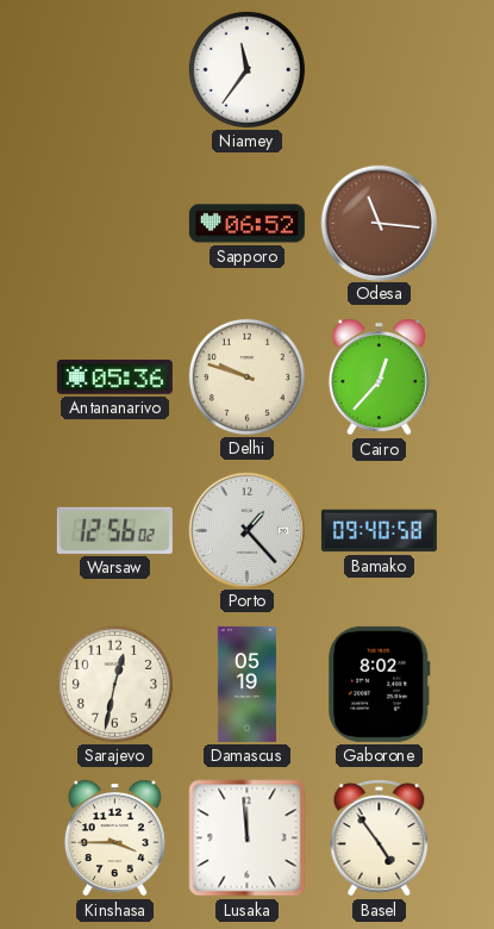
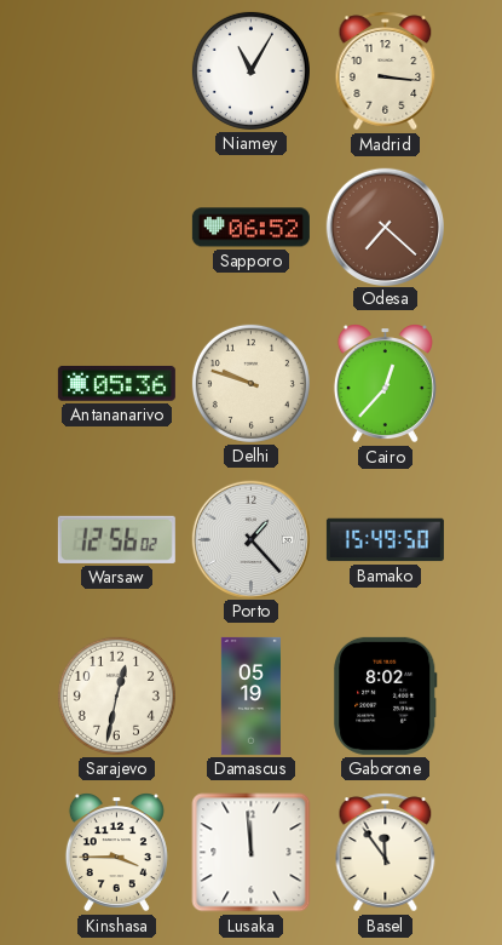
Niamey: 11:36 -> 11:05
Madrid: none -> 3:16
Odesa: 11:16 -> 7:22
Bamako: 09:40 -> 15:49
Basel: 4:54 -> 11:54
